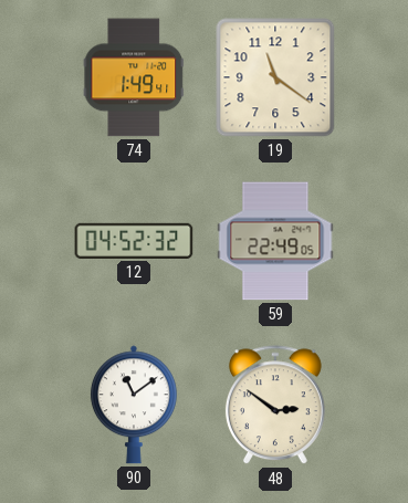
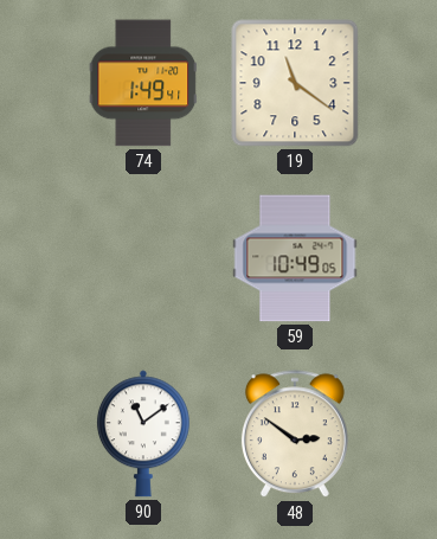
12: 04:52 -> none
59: 22:49 -> 10:49
